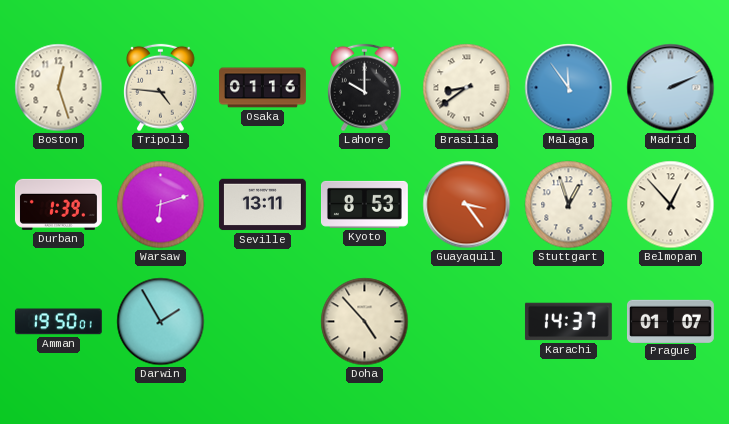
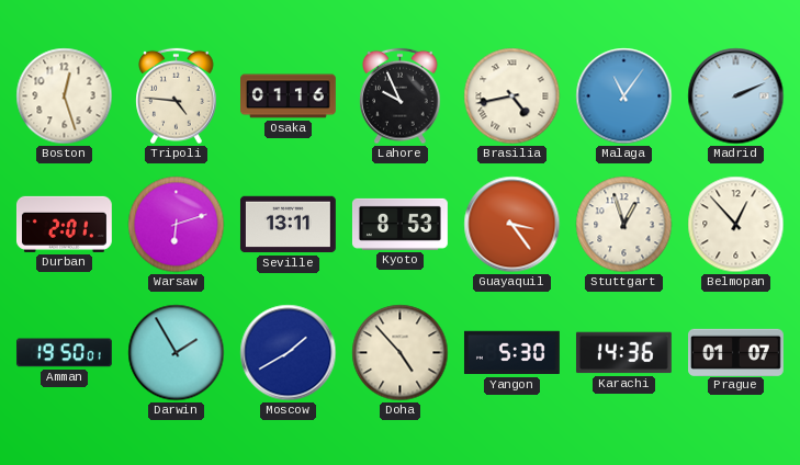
Lahore: 10:00 -> 9:56
Brasilia: 8:39 -> 4:43
Malaga: 11:54 -> 11:06
Durban: 1:39 -> 2:01
Moscow: none -> 1:40
Yangon: none -> 5:30
Karachi: 14:37 -> 14:36
